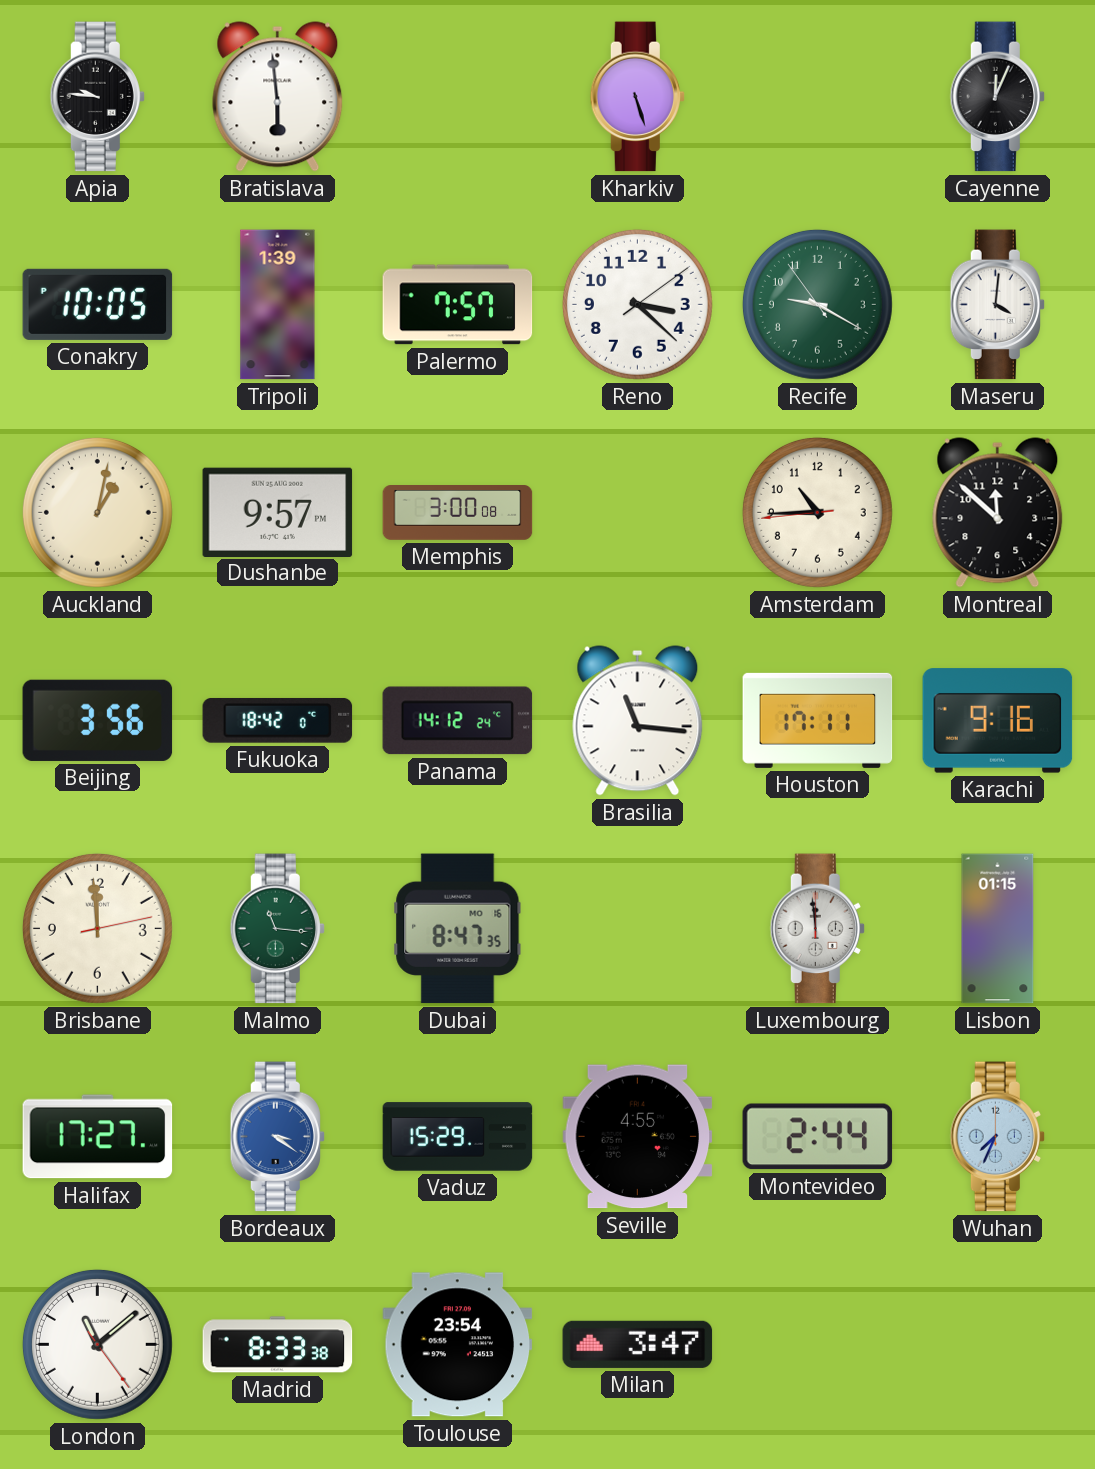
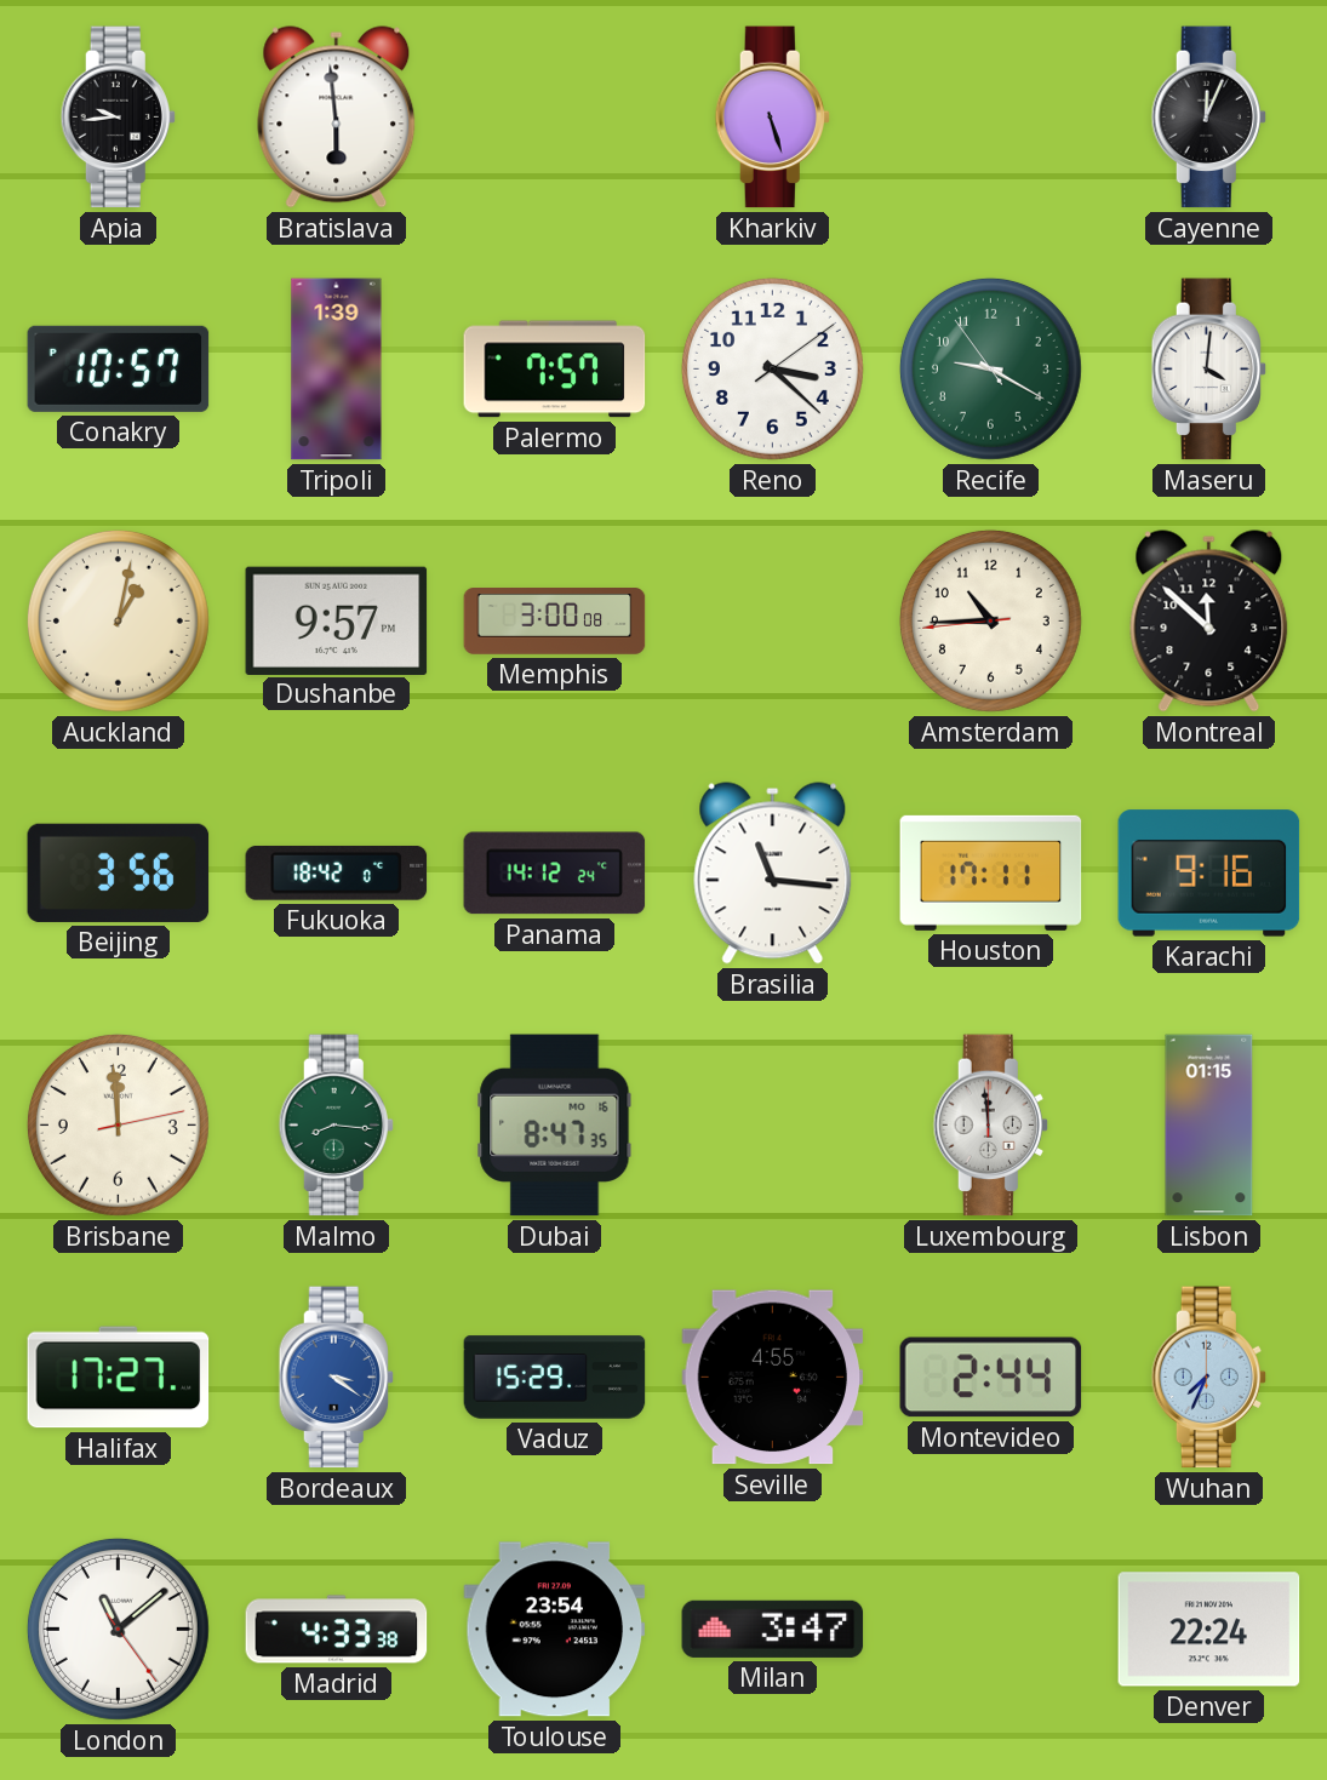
Apia: 9:46 -> 9:44
Conakry: 10:05 -> 10:57
Malmo: 11:16 -> 8:16
Madrid: 8:33 -> 4:33
Denver: none -> 22:24
